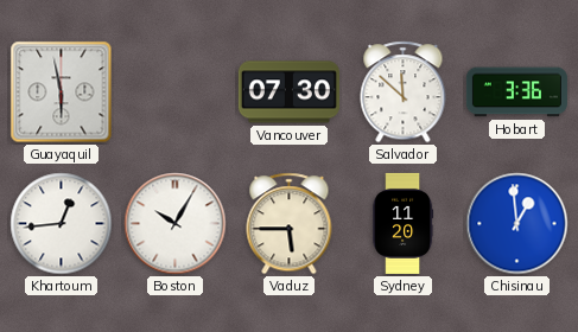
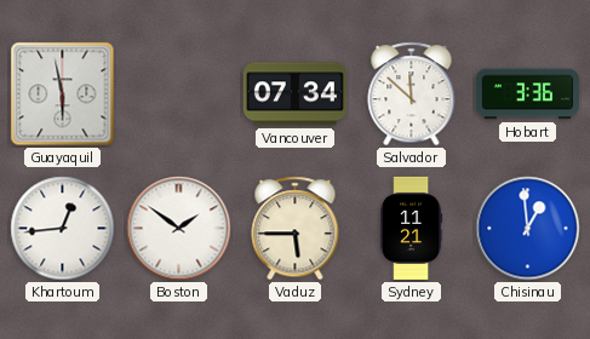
Vancouver: 07:30 -> 07:34
Boston: 10:05 -> 1:51
Sydney: 11:20 -> 11:21
